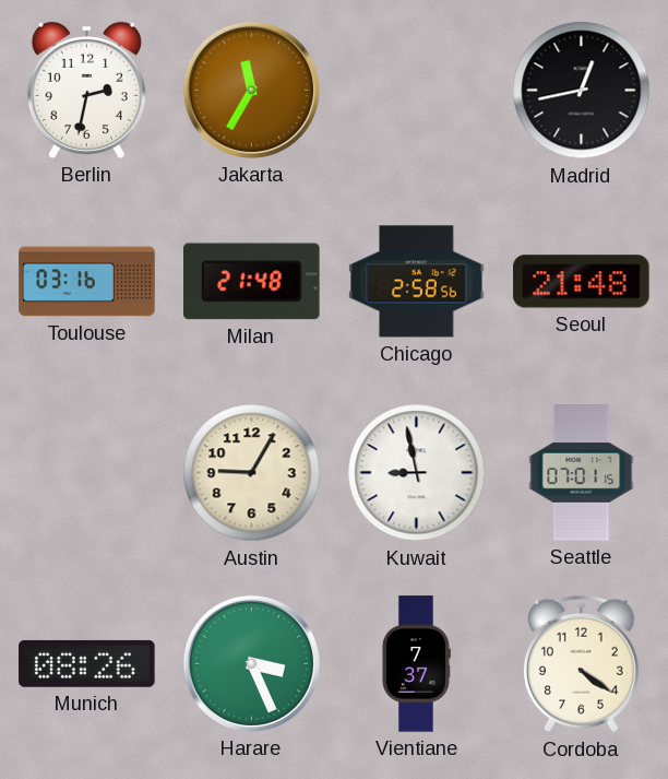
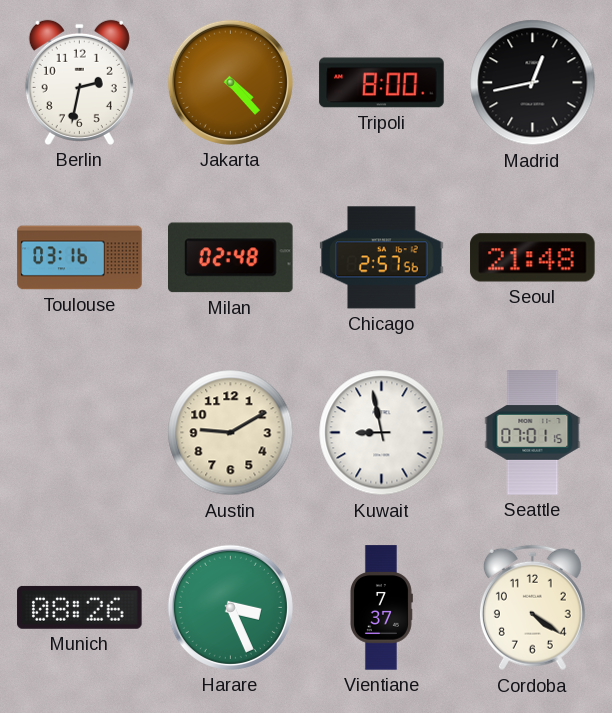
Jakarta: 11:35 -> 4:23
Tripoli: none -> 8:00
Milan: 21:48 -> 02:48
Chicago: 2:58 -> 2:57
Austin: 9:05 -> 9:10
